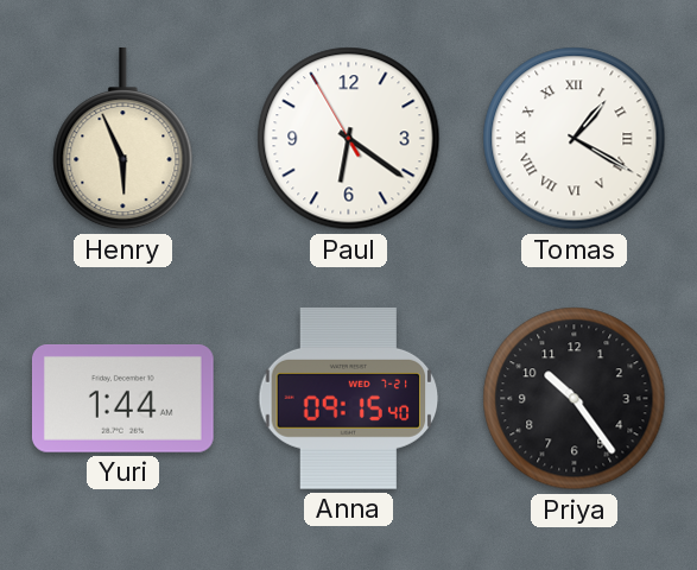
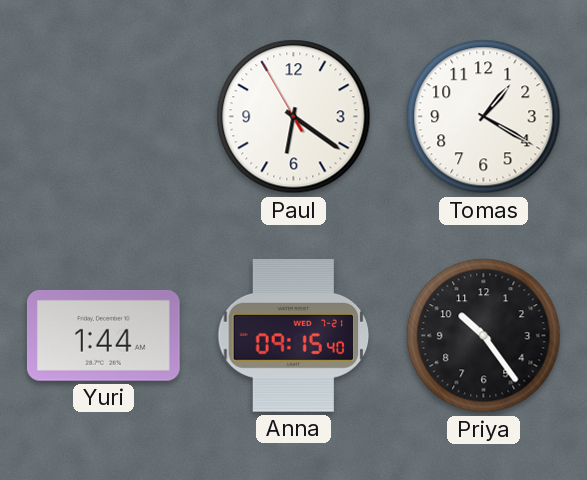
Henry: 5:56 -> none
Tomas numerals: Roman -> Arabic
